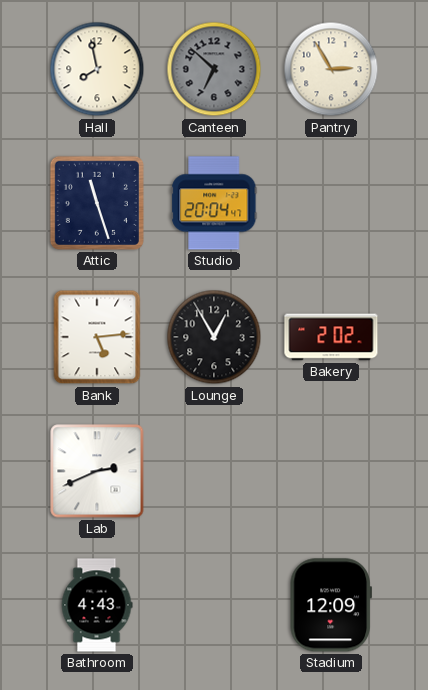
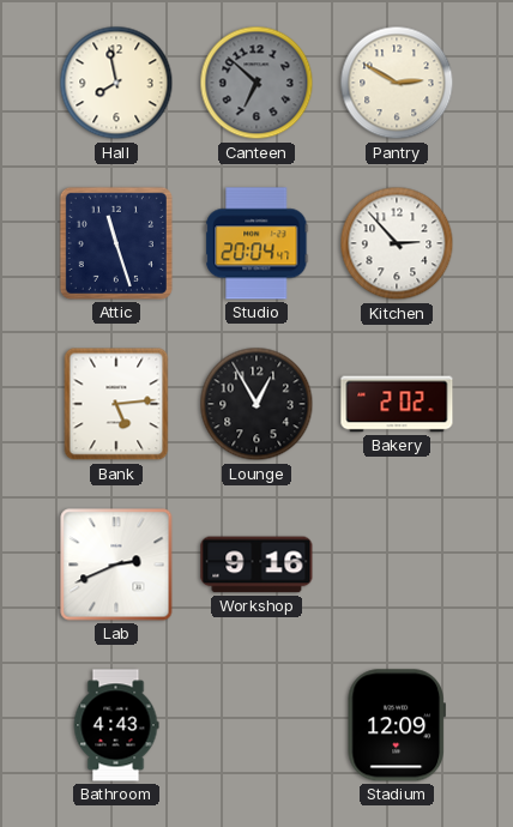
Pantry: 2:55 -> 2:50
Kitchen: none -> 2:53
Workshop: none -> 9:16
